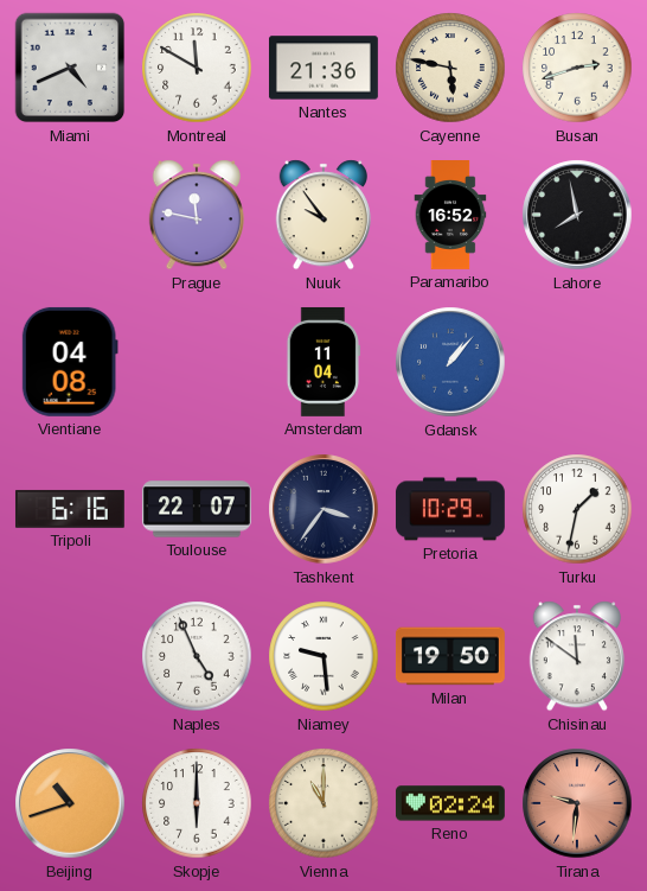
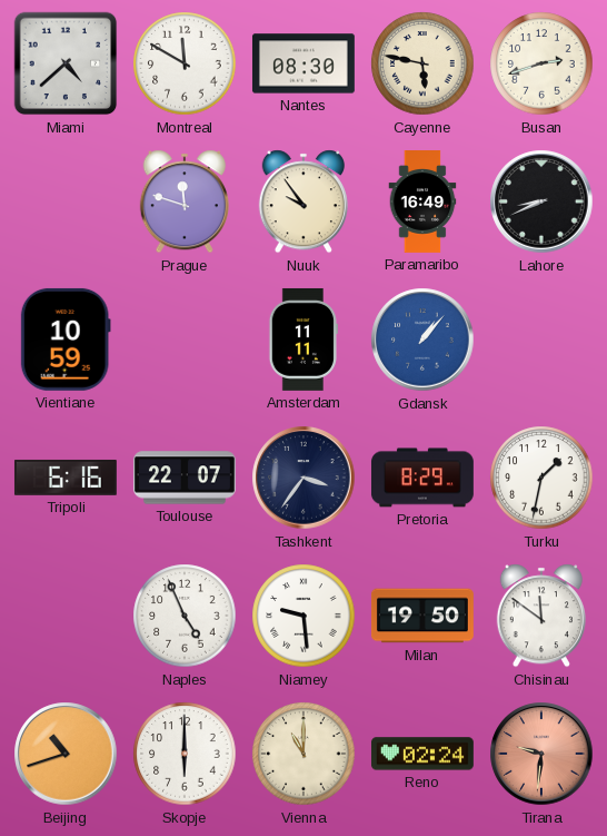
Miami: 4:41 -> 4:38
Nantes: 21:36 -> 08:30
Prague: 11:47 -> 11:48
Paramaribo: 16:52 -> 16:49
Lahore: 7:58 -> 8:41
Vientiane: 04:08 -> 10:59
Amsterdam: 11:04 -> 11:11
Pretoria: 10:29 -> 8:29
